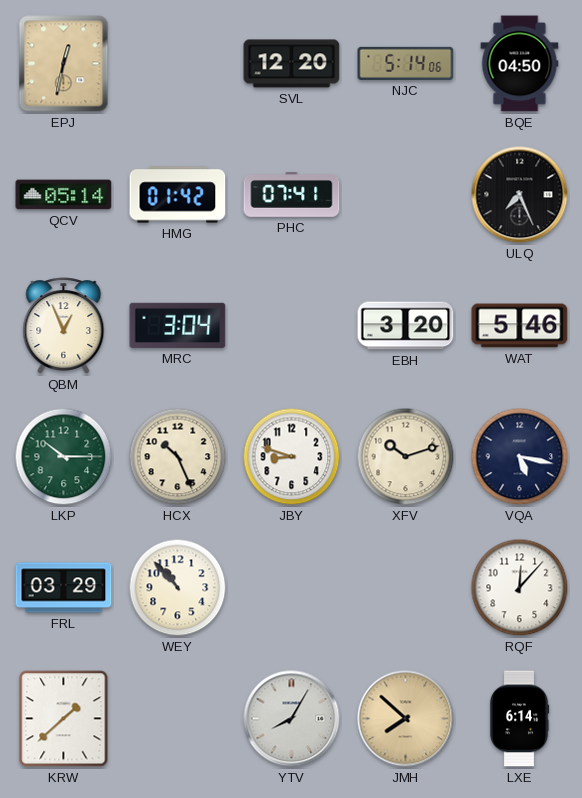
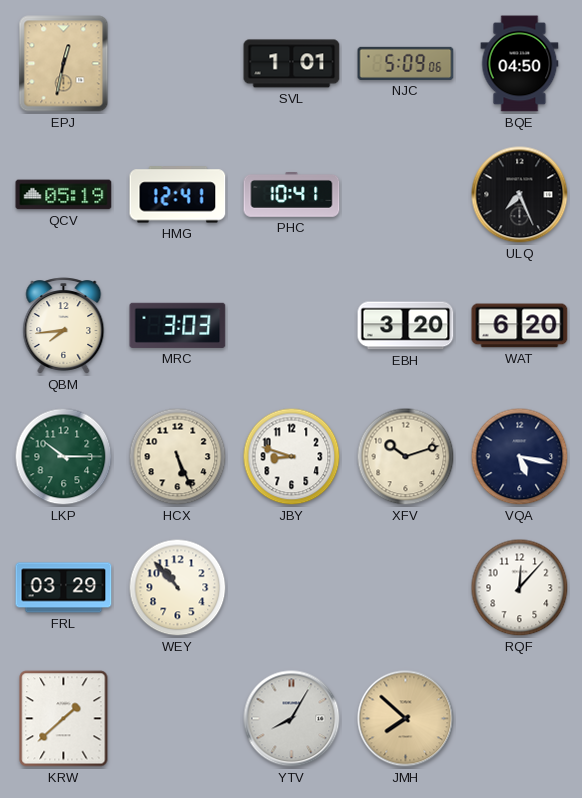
SVL: 12:20 -> 1:01
NJC: 5:14 -> 5:09
QCV: 05:14 -> 05:19
HMG: 01:42 -> 12:41
PHC: 07:41 -> 10:41
QBM: 12:56 -> 7:44
MRC: 3:04 -> 3:03
WAT: 5:46 -> 6:20
HCX: 10:26 -> 5:26
LXE: 6:14 -> none
